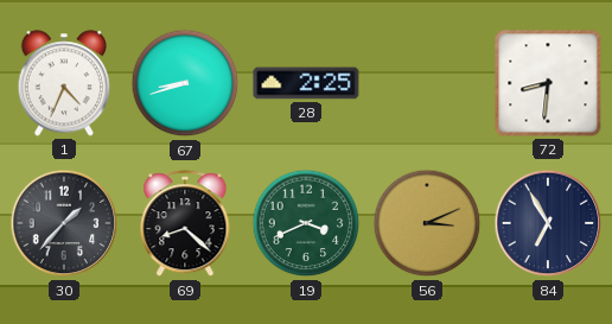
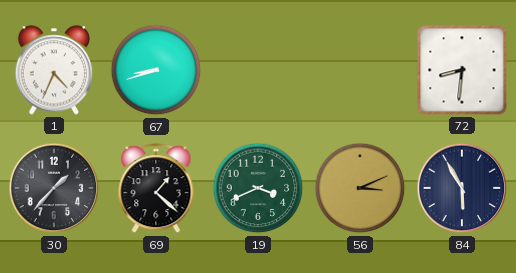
28: 2:25 -> none
69: 8:22 -> 1:22
84: 6:55 -> 5:55
